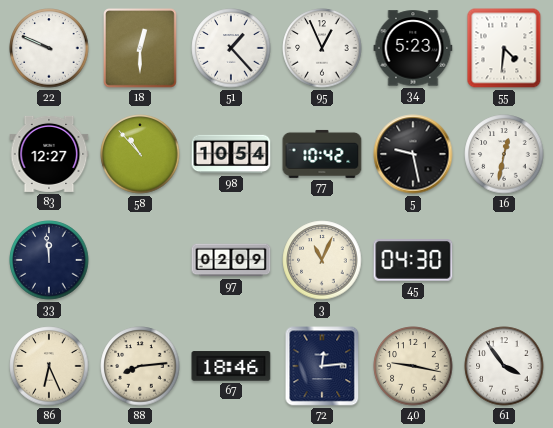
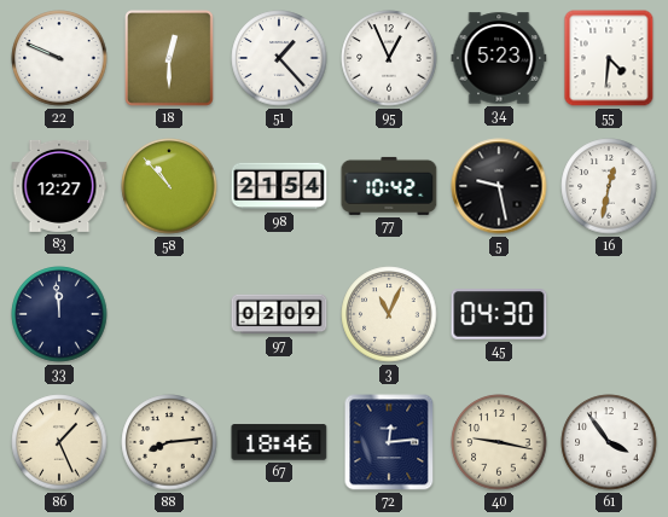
98: 10:54 -> 21:54
86: 6:26 -> 1:26
